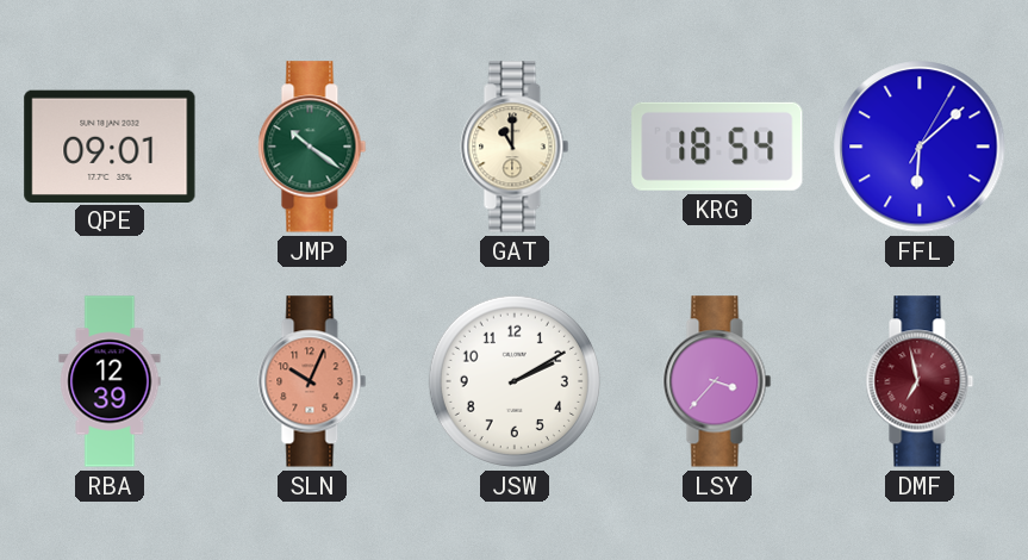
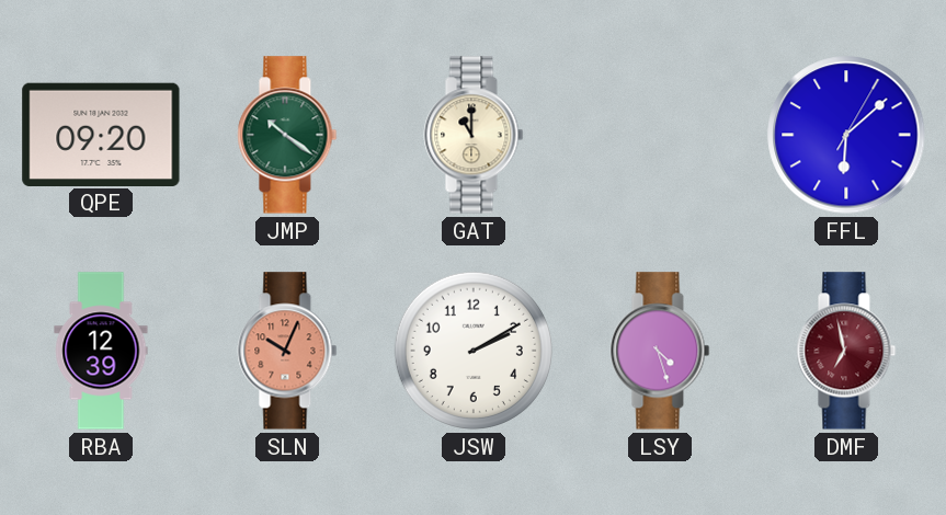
QPE: 09:01 -> 09:20
KRG: 18:54 -> none
LSY: 3:37 -> 4:27
